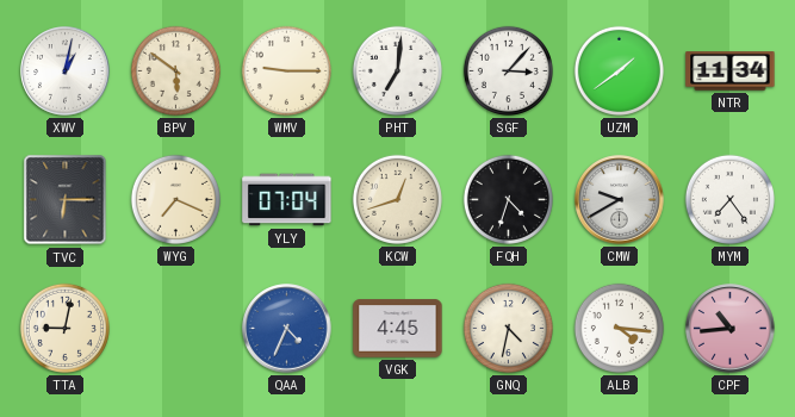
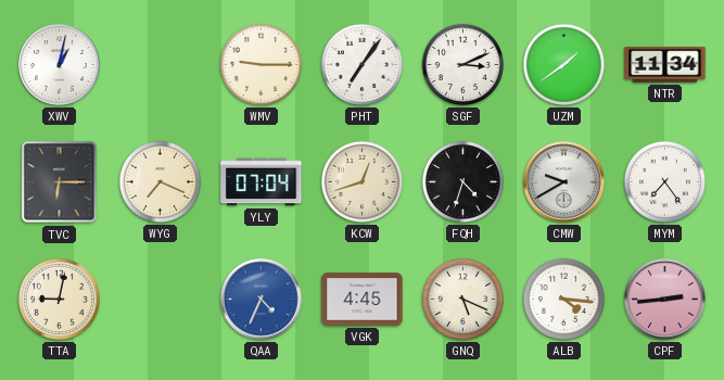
BPV: 5:51 -> none
PHT: 7:01 -> 7:06
SGF: 3:07 -> 3:11
GNQ: 4:32 -> 5:19
CPF: 10:44 -> 2:44
